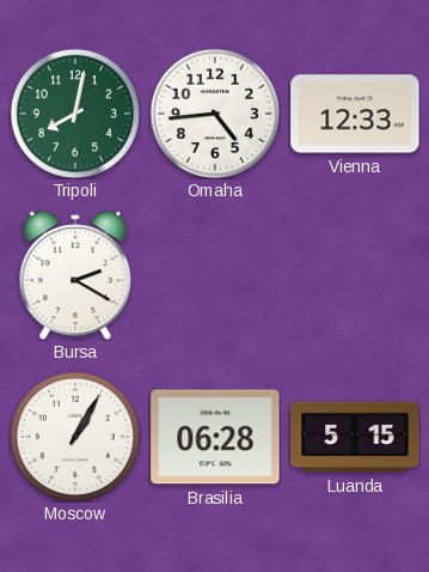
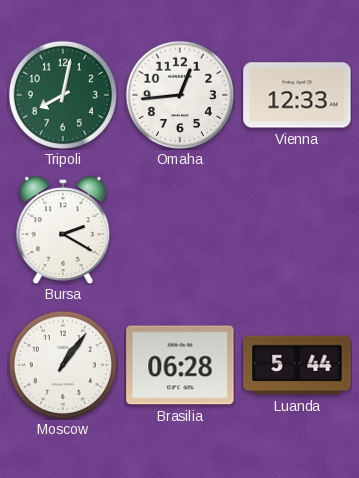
Omaha: 4:44 -> 12:44
Moscow: 1:05 -> 1:06
Luanda: 5:15 -> 5:44
